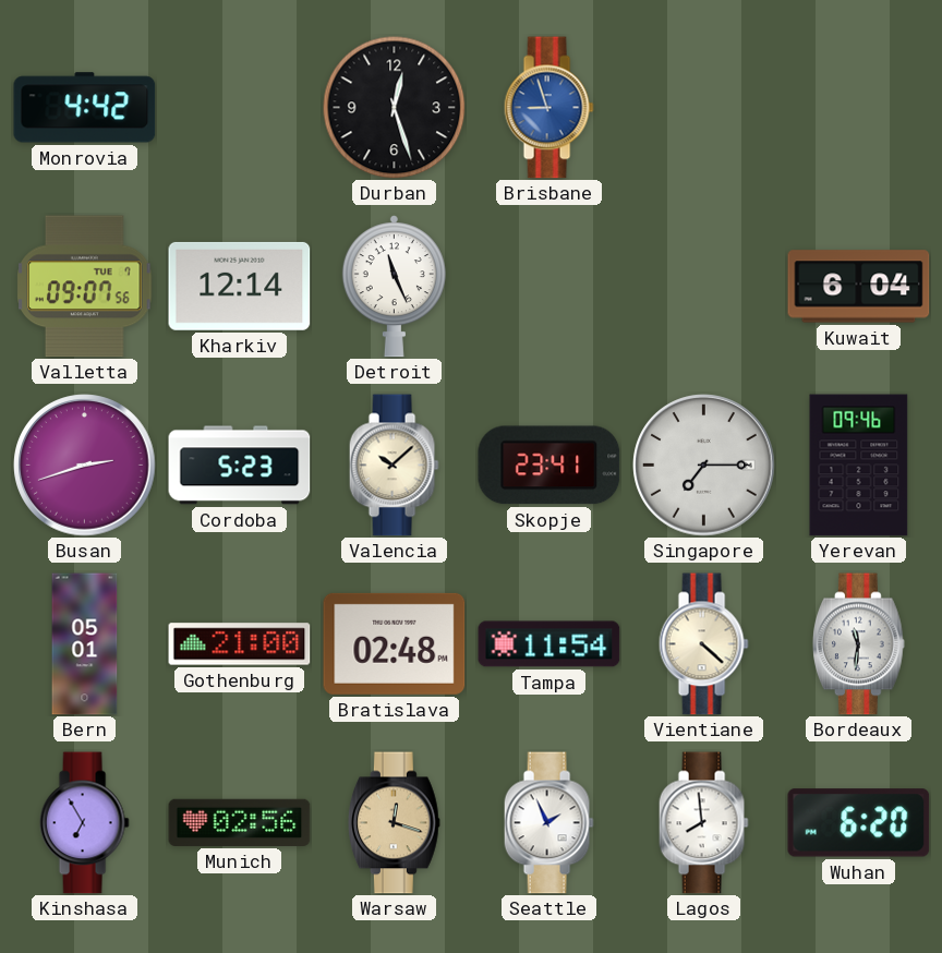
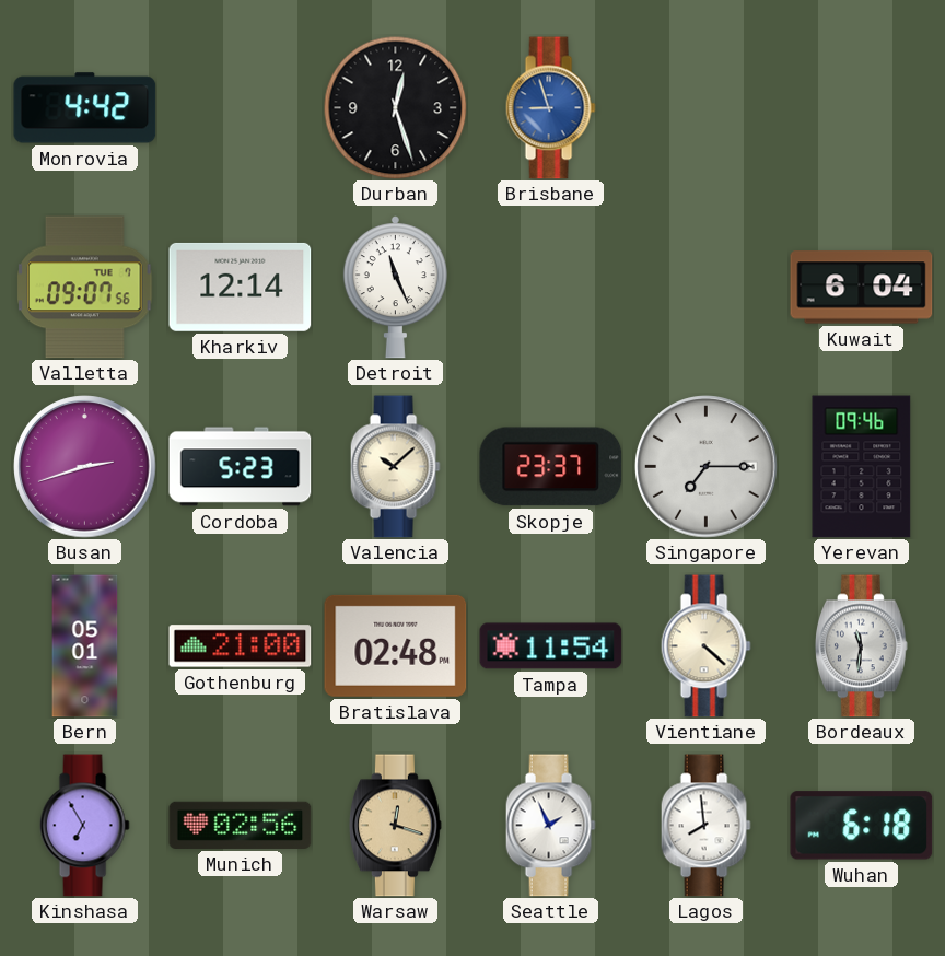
Skopje: 23:41 -> 23:37
Wuhan: 6:20 -> 6:18
